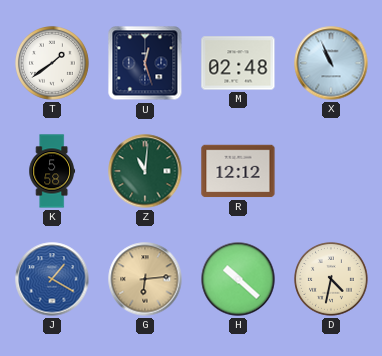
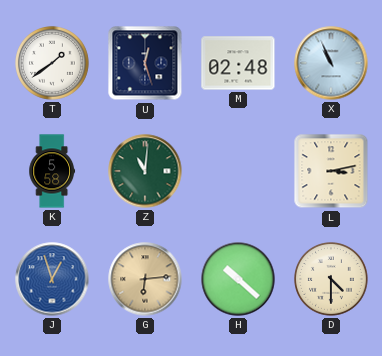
R: 12:12 -> none
L: none -> 3:13
J: 1:20 -> 12:57
D: 4:32 -> 4:30
